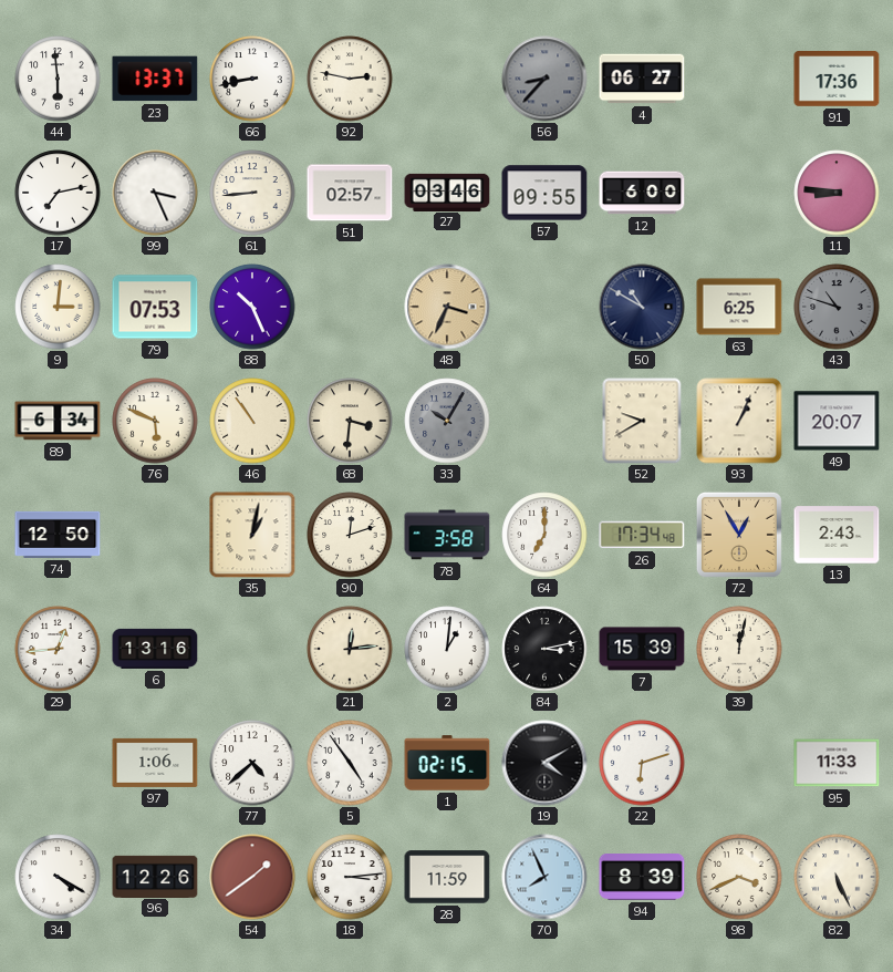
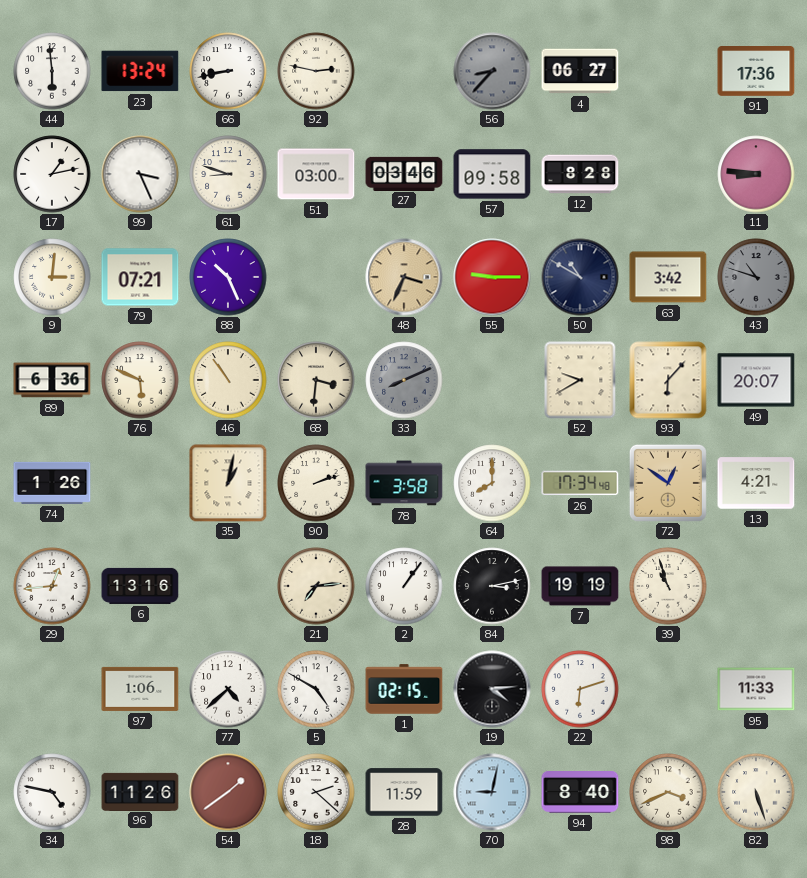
23: 13:37 -> 13:24
17: 7:13 -> 1:13
61: 8:44 -> 8:48
51: 02:57 -> 03:00
57: 09:55 -> 09:58
12: 6:00 -> 8:28
79: 07:53 -> 07:21
55: none -> 9:15
63: 6:25 -> 3:42
89: 6:34 -> 6:36
33: 10:05 -> 8:11
93: 1:04 -> 6:07
74: 12:50 -> 1:26
90: 12:12 -> 2:12
64: 7:00 -> 8:00
72: 12:55 -> 12:51
13: 2:43 -> 4:21
21: 12:14 -> 7:14
2: 1:01 -> 1:06
7: 15:39 -> 19:19
39: 12:02 -> 10:57
5: 4:54 -> 4:50
19: 4:10 -> 4:14
34: 4:20 -> 4:47
96: 12:26 -> 11:26
18: 3:14 -> 2:22
70: 7:56 -> 9:02
94: 8:39 -> 8:40
82: 5:26 -> 5:27
